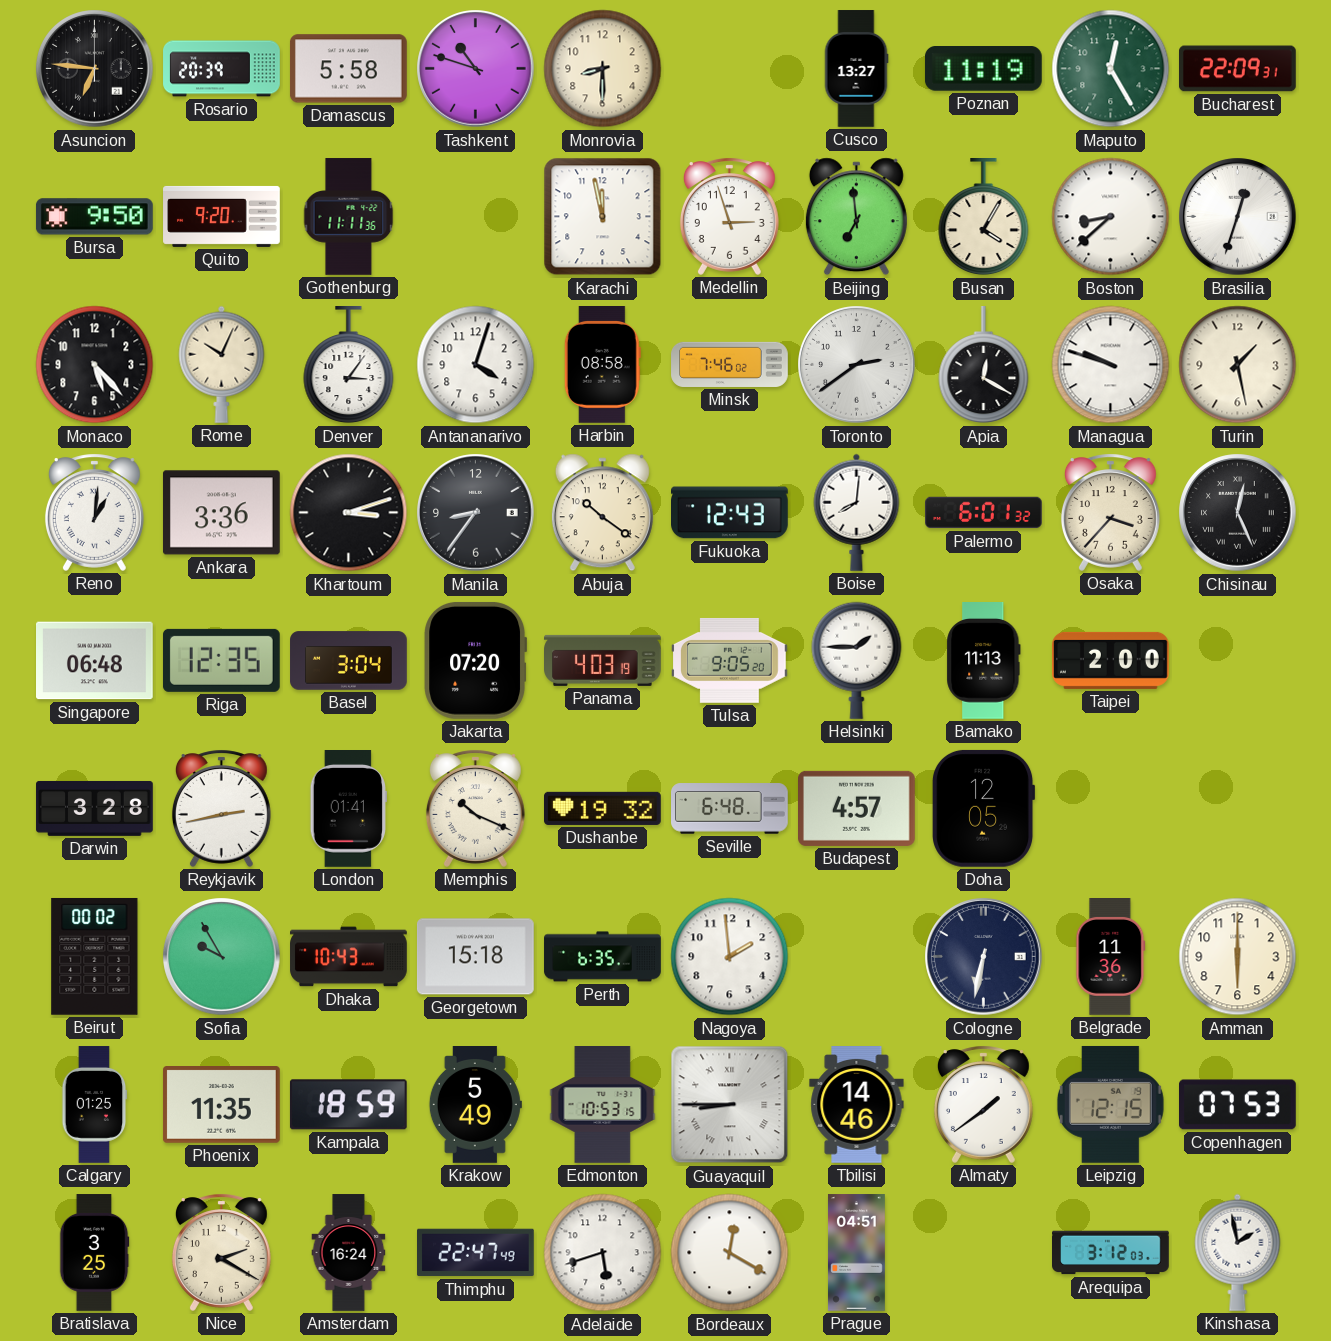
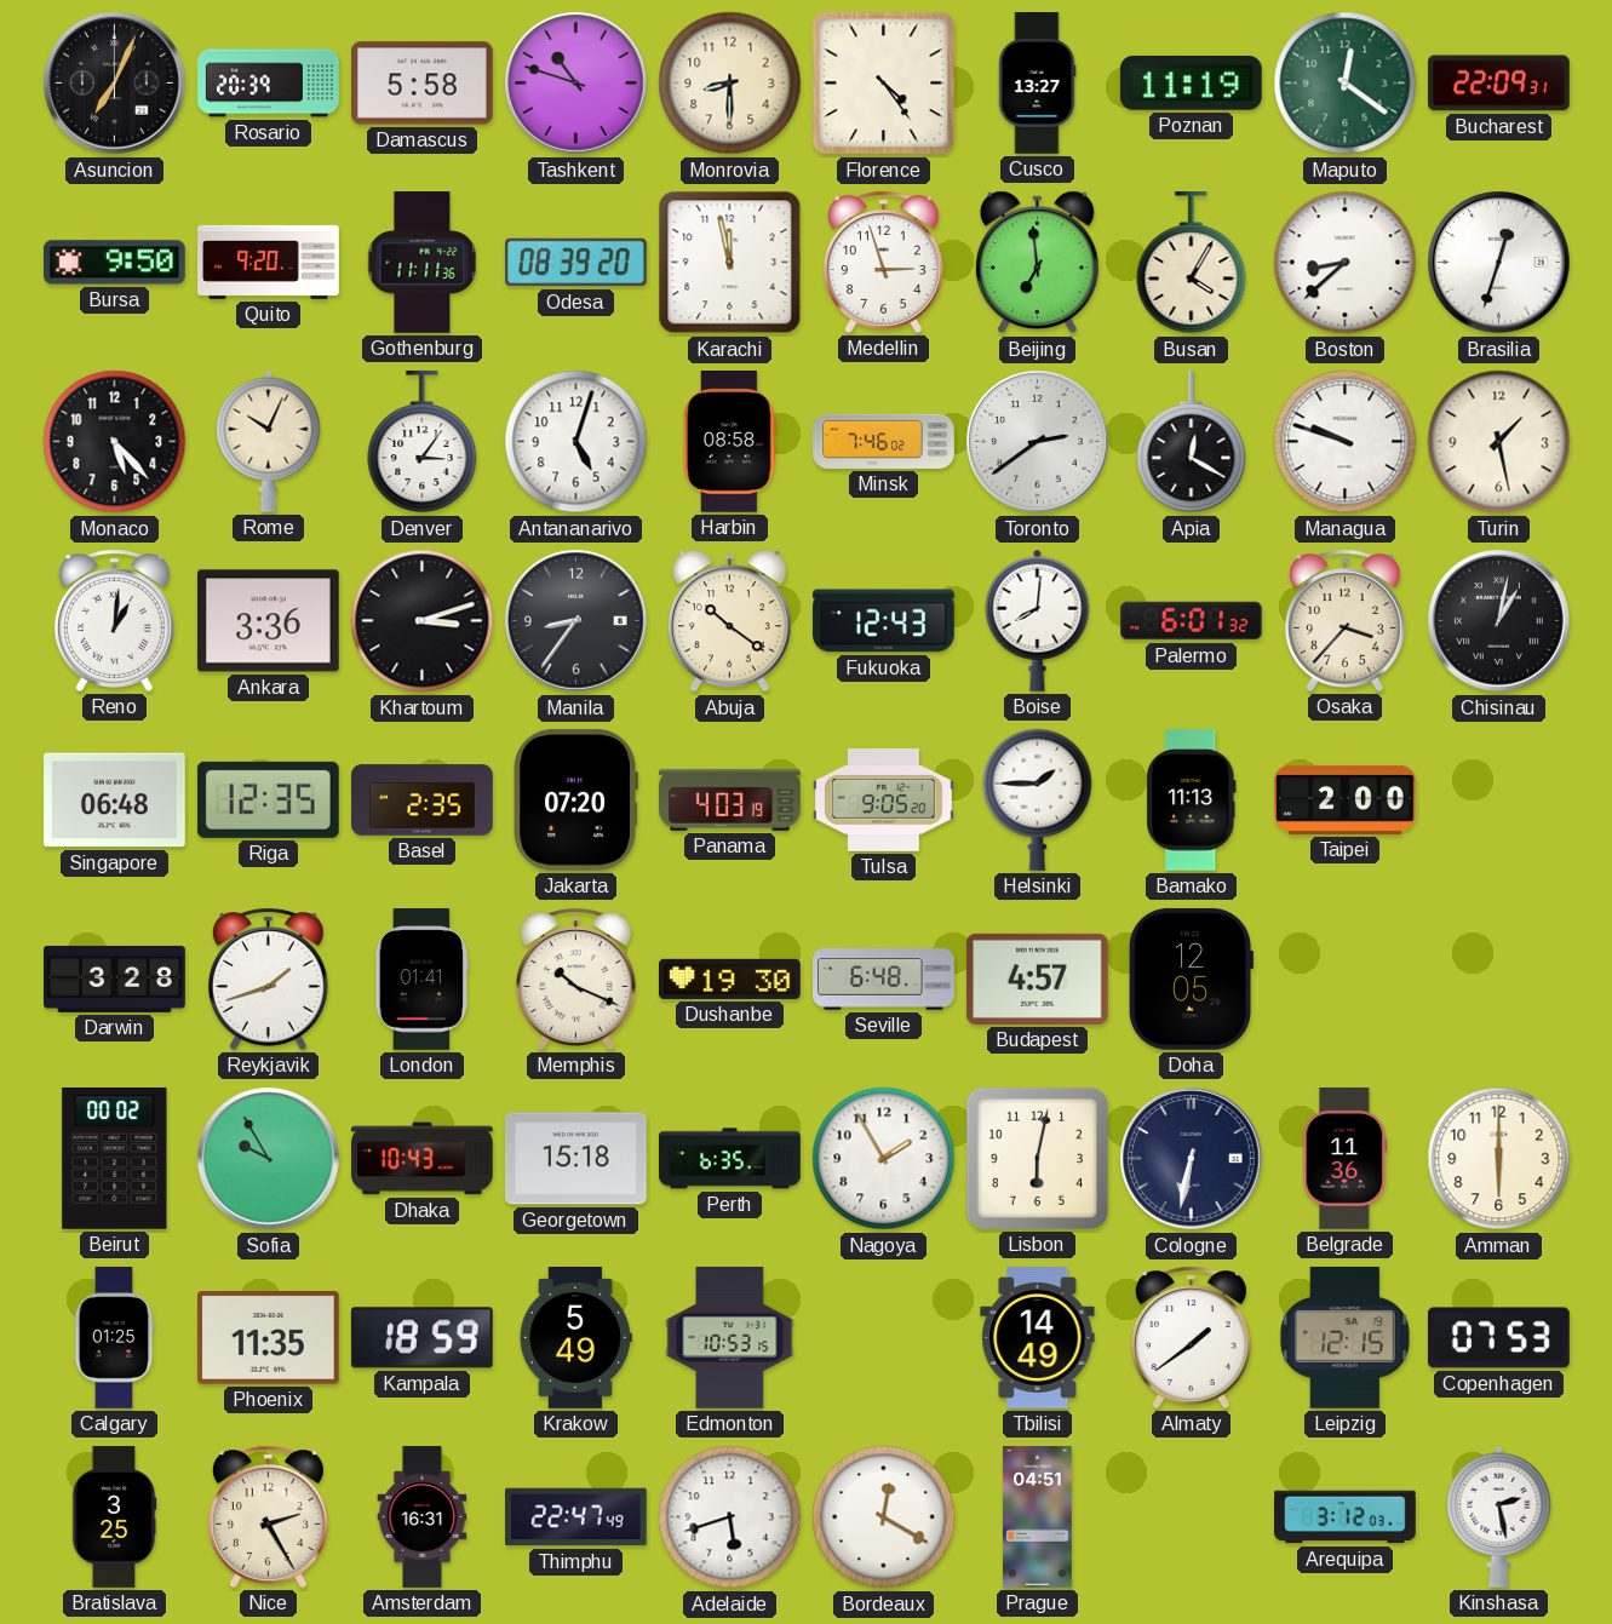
Asuncion: 6:46 -> 7:04
Florence: none -> 4:24
Maputo: 12:25 -> 12:21
Odesa: none -> 08:39
Antananarivo: 4:03 -> 5:03
Chisinau: 12:26 -> 1:02
Basel: 3:04 -> 2:35
Reykjavik: 2:43 -> 1:42
Dushanbe: 19:32 -> 19:30
Nagoya: 1:59 -> 1:55
Lisbon: none -> 6:02
Guayaquil: 8:45 -> none
Tbilisi: 14:46 -> 14:49
Nice: 2:20 -> 2:25
Amsterdam: 16:24 -> 16:31
Kinshasa: 1:58 -> 2:28
